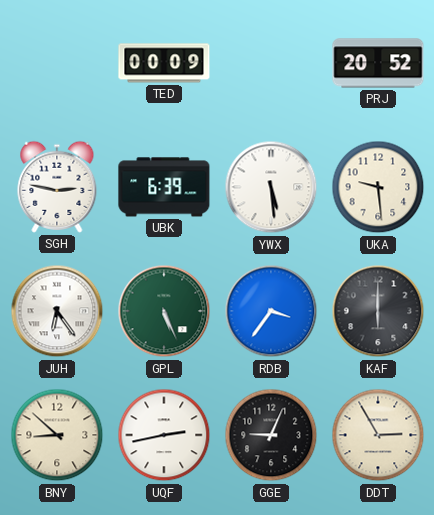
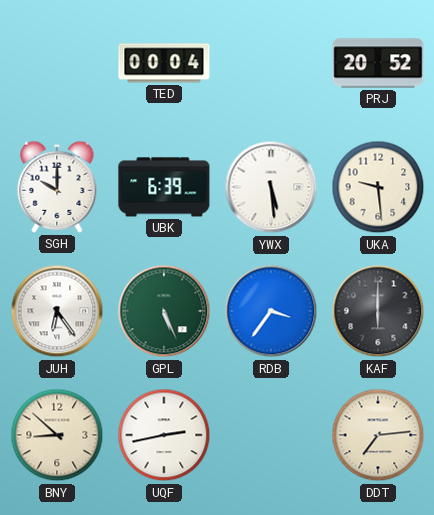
TED: 00:09 -> 00:04
SGH: 2:47 -> 10:00
GGE: 9:04 -> none
DDT: 2:55 -> 7:14
